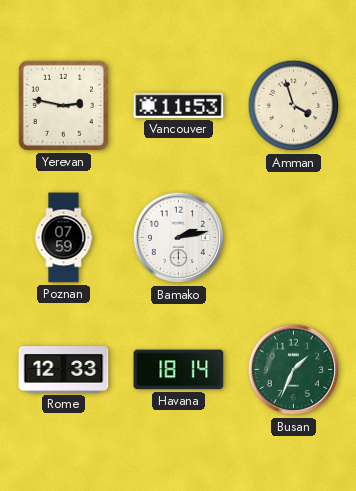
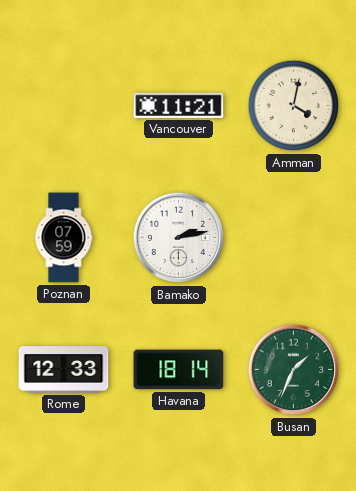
Yerevan: 2:47 -> none
Vancouver: 11:53 -> 11:21
Amman: 3:57 -> 4:02
